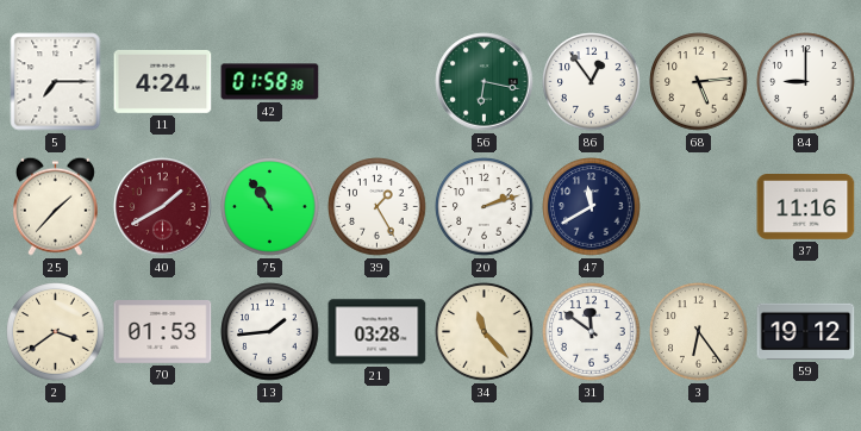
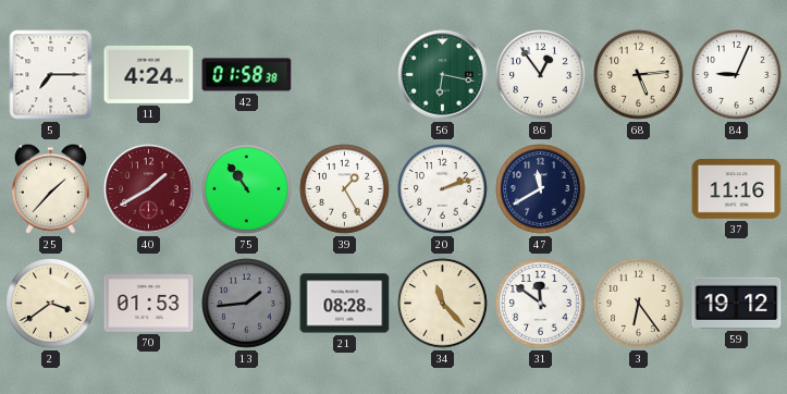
84: 9:00 -> 9:04
13 dial: white -> grey
21: 03:28 -> 08:28
